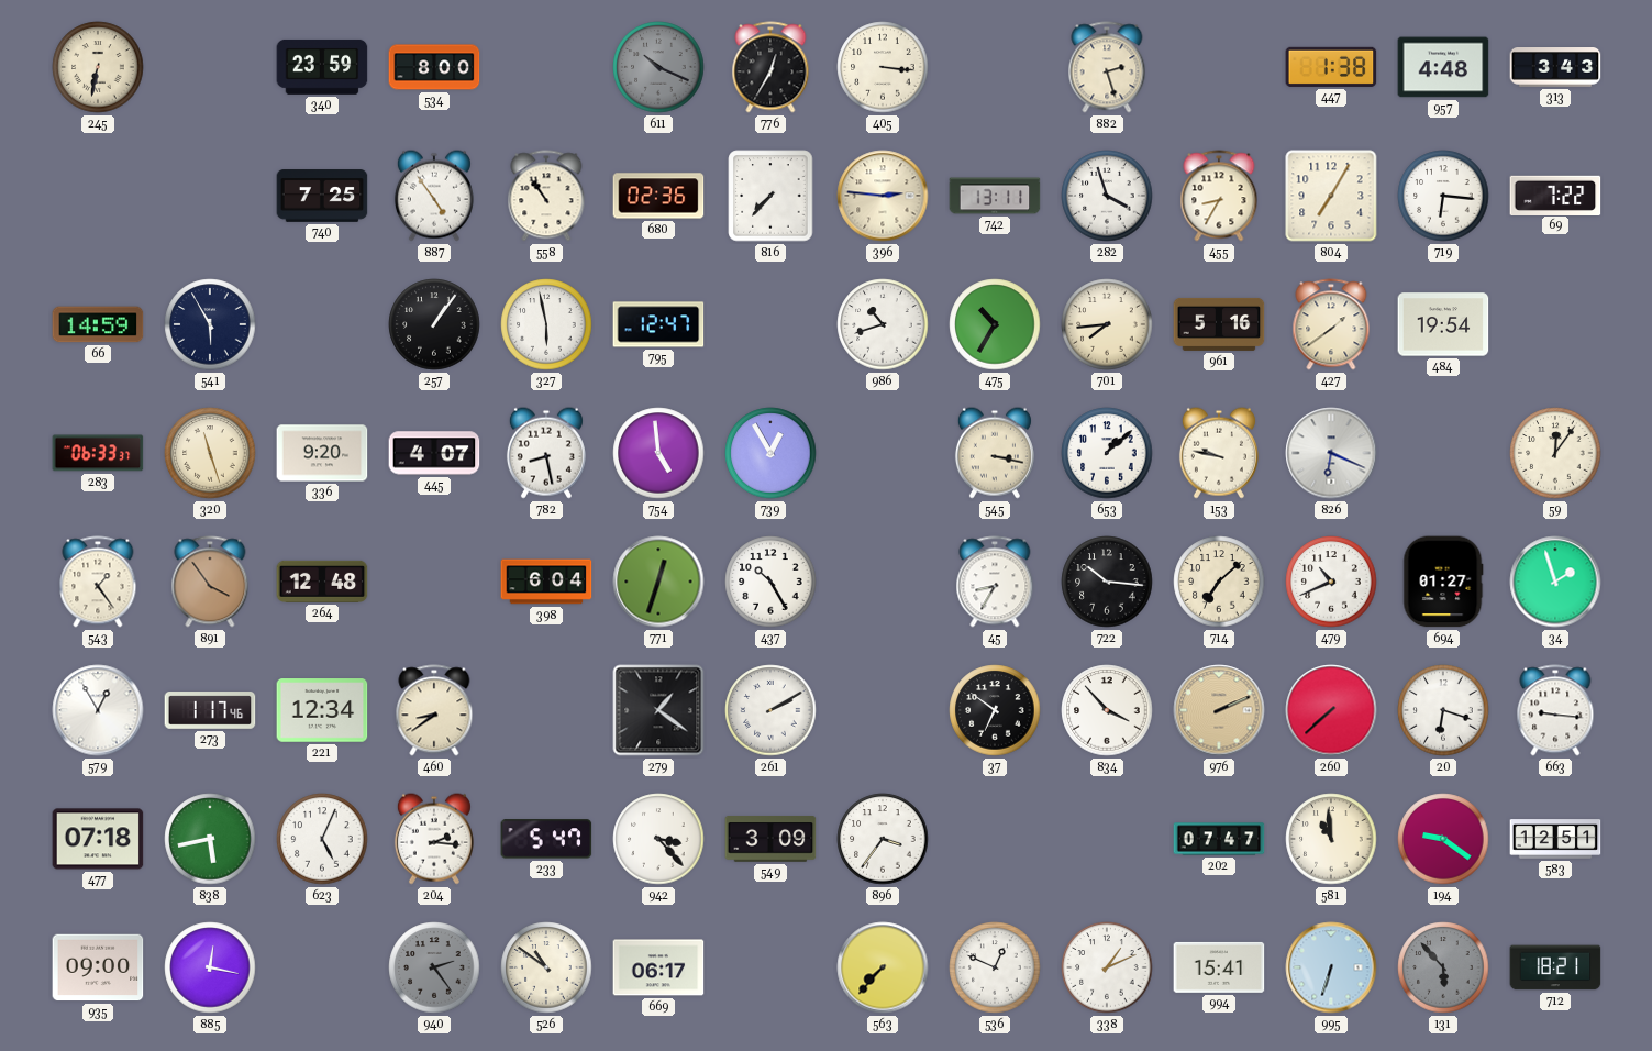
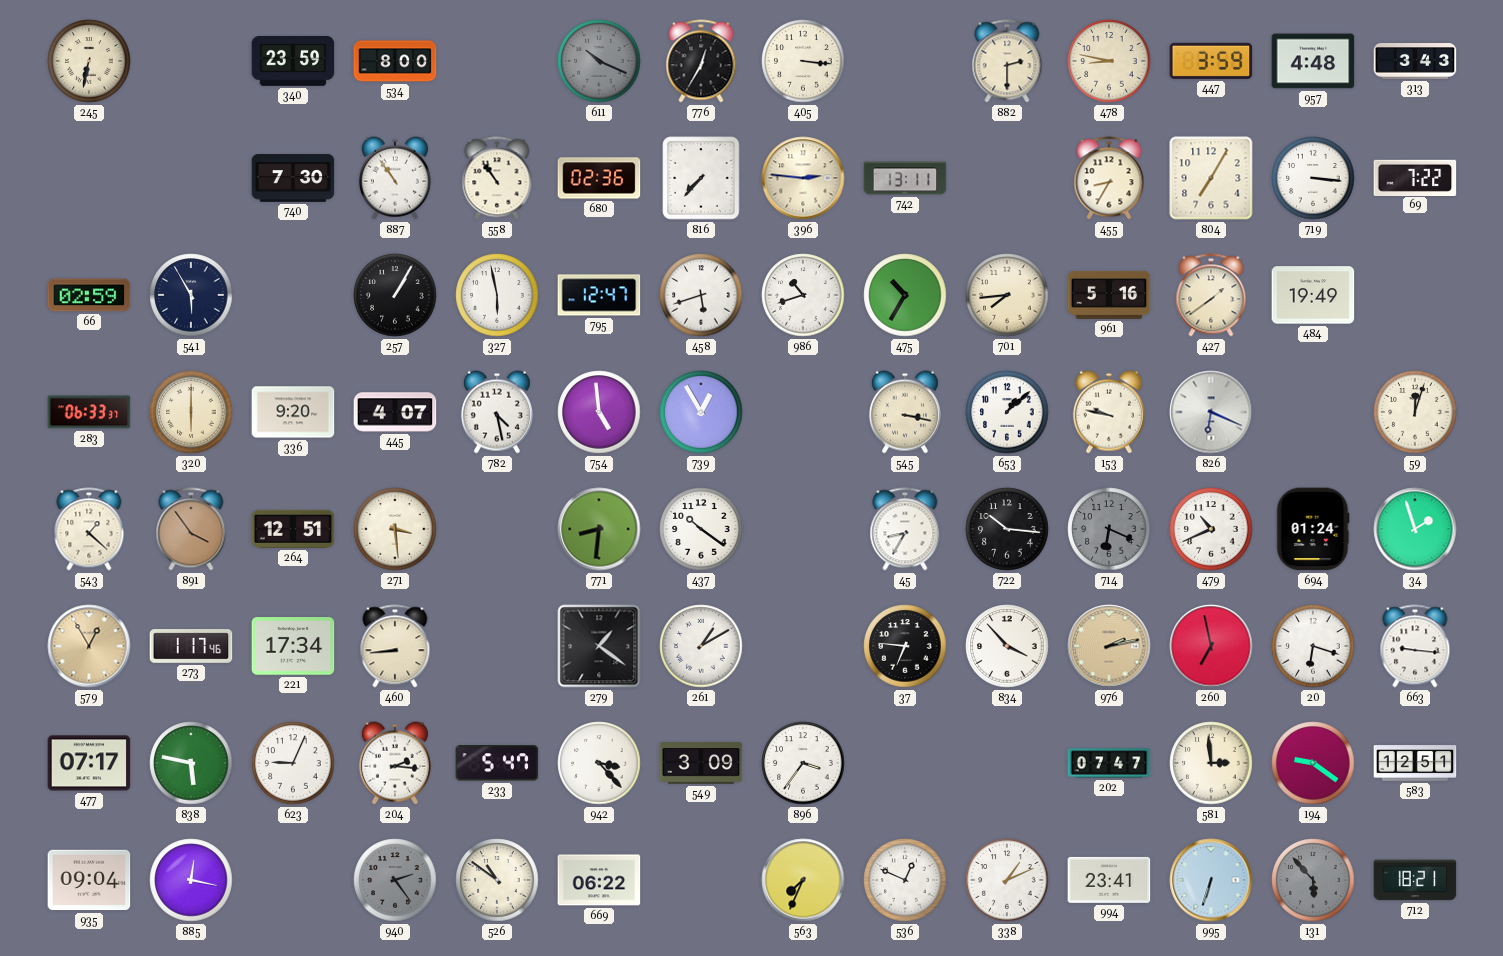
882: 2:27 -> 2:30
478: none -> 8:47
447: 1:38 -> 3:59
740: 7:25 -> 7:30
887: 4:54 -> 10:54
282: 3:57 -> none
719: 6:16 -> 3:16
66: 14:59 -> 02:59
257: 1:06 -> 1:05
458: none -> 5:42
484: 19:54 -> 19:49
320: 11:27 -> 6:00
782: 8:28 -> 4:28
59: 12:06 -> 12:03
543: 1:24 -> 1:22
264: 12:48 -> 12:51
271: none -> 3:29
398: 6:04 -> none
771: 12:33 -> 8:31
437: 10:25 -> 10:21
714: 7:08 -> 6:19
714 dial: cream -> grey
694: 01:27 -> 01:24
579 dial: white -> champagne
221: 12:34 -> 17:34
460: 8:39 -> 8:44
261: 2:10 -> 1:10
37: 6:51 -> 6:46
976: 2:11 -> 2:13
260: 7:38 -> 6:58
477: 07:18 -> 07:17
838: 5:43 -> 5:47
623: 5:04 -> 9:04
581: 10:59 -> 2:59
935: 09:00 -> 09:04
669: 06:17 -> 06:22
563: 7:37 -> 7:34
994: 15:41 -> 23:41
